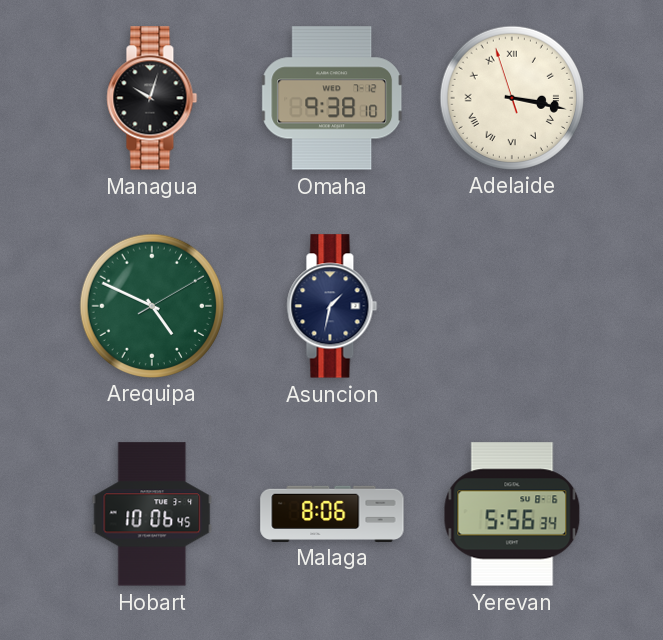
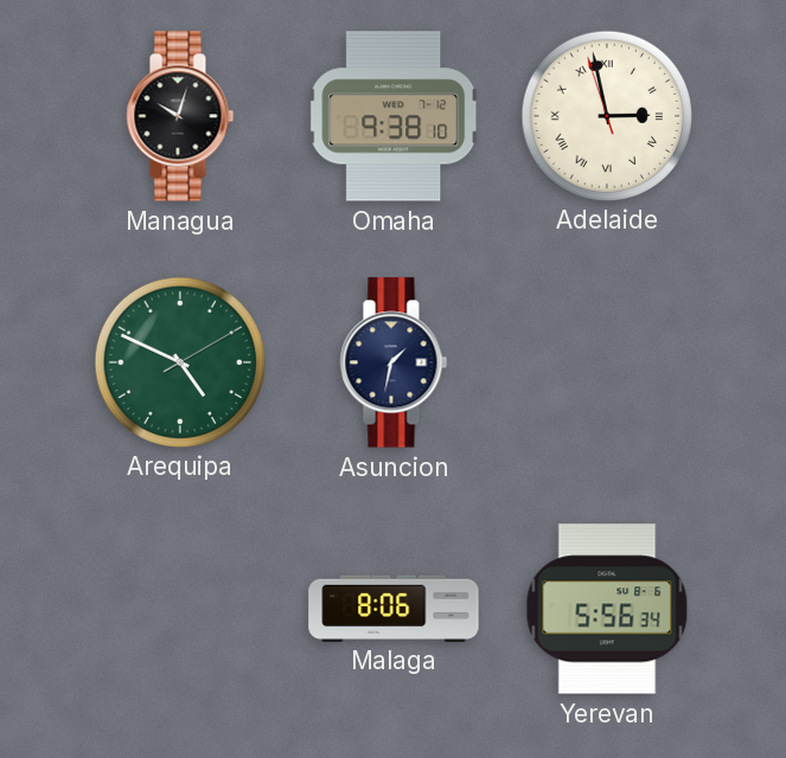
Adelaide: 3:16 -> 2:57
Hobart: 10:06 -> none
